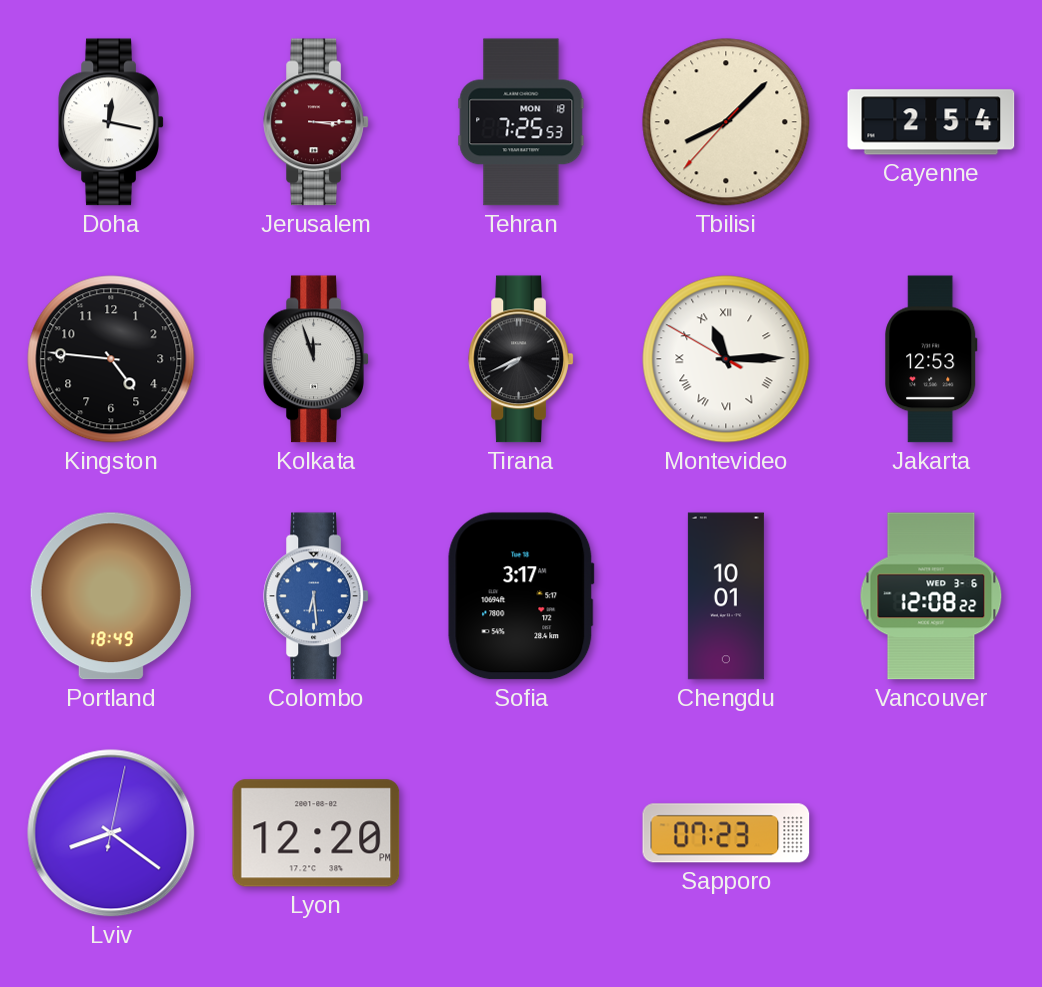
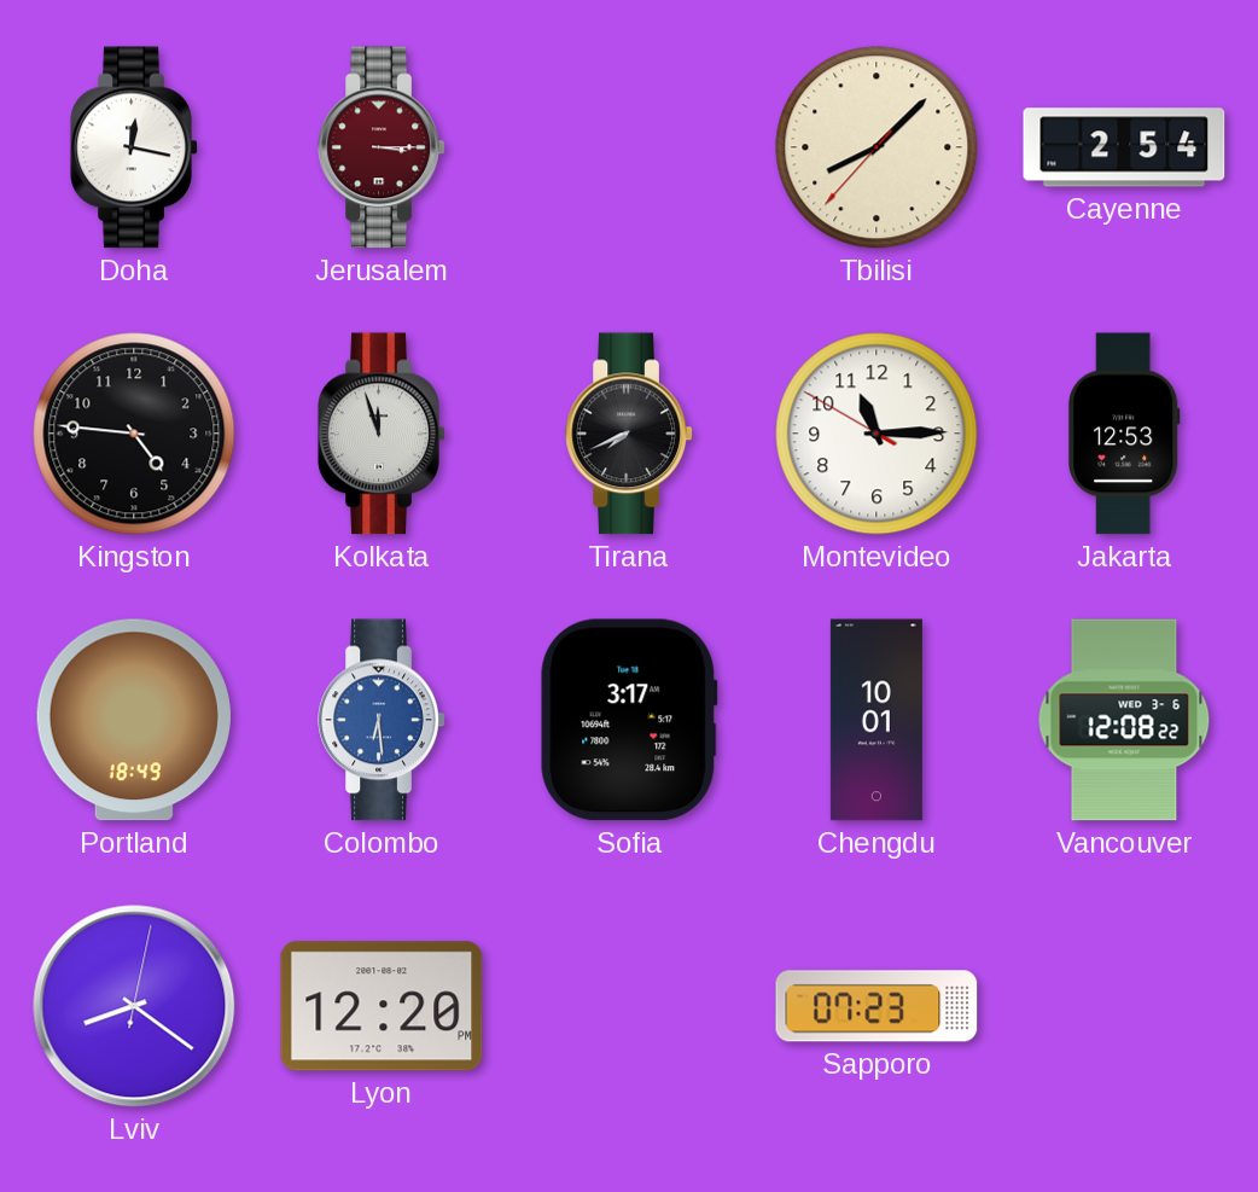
Tehran: 7:25 -> none
Montevideo numerals: Roman -> Arabic
